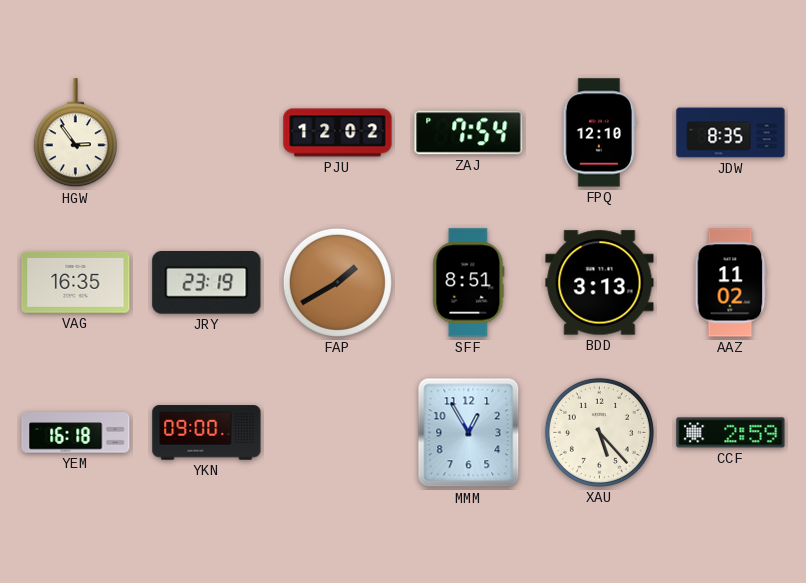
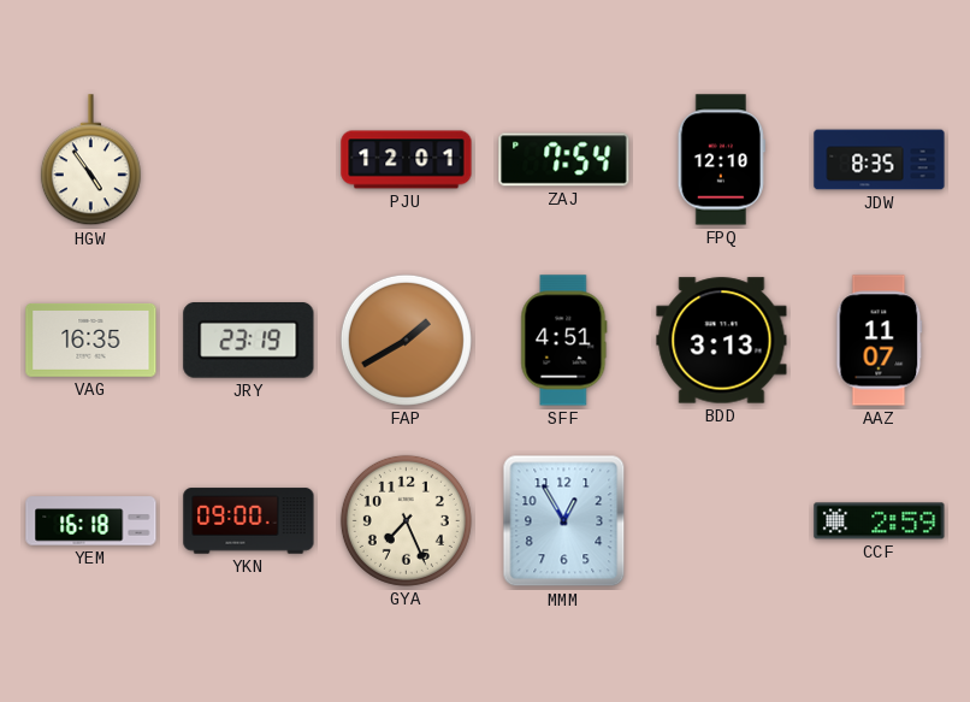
HGW: 2:54 -> 4:54
PJU: 12:02 -> 12:01
SFF: 8:51 -> 4:51
AAZ: 11:02 -> 11:07
GYA: none -> 7:26
XAU: 5:23 -> none
